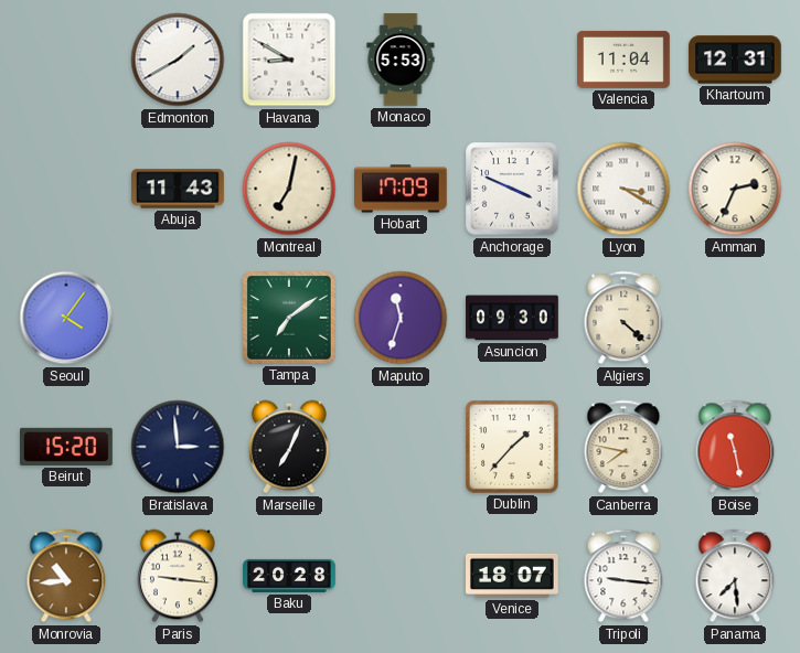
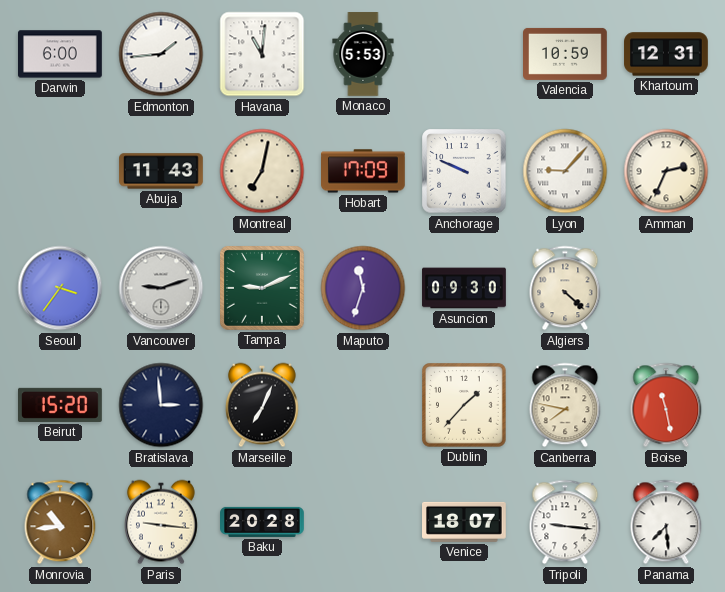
Darwin: none -> 6:00
Edmonton: 1:40 -> 1:44
Havana: 8:50 -> 11:01
Valencia: 11:04 -> 10:59
Anchorage: 3:49 -> 9:49
Lyon: 3:20 -> 9:07
Seoul: 4:06 -> 3:36
Vancouver: none -> 9:12
Tampa: 7:09 -> 9:11
